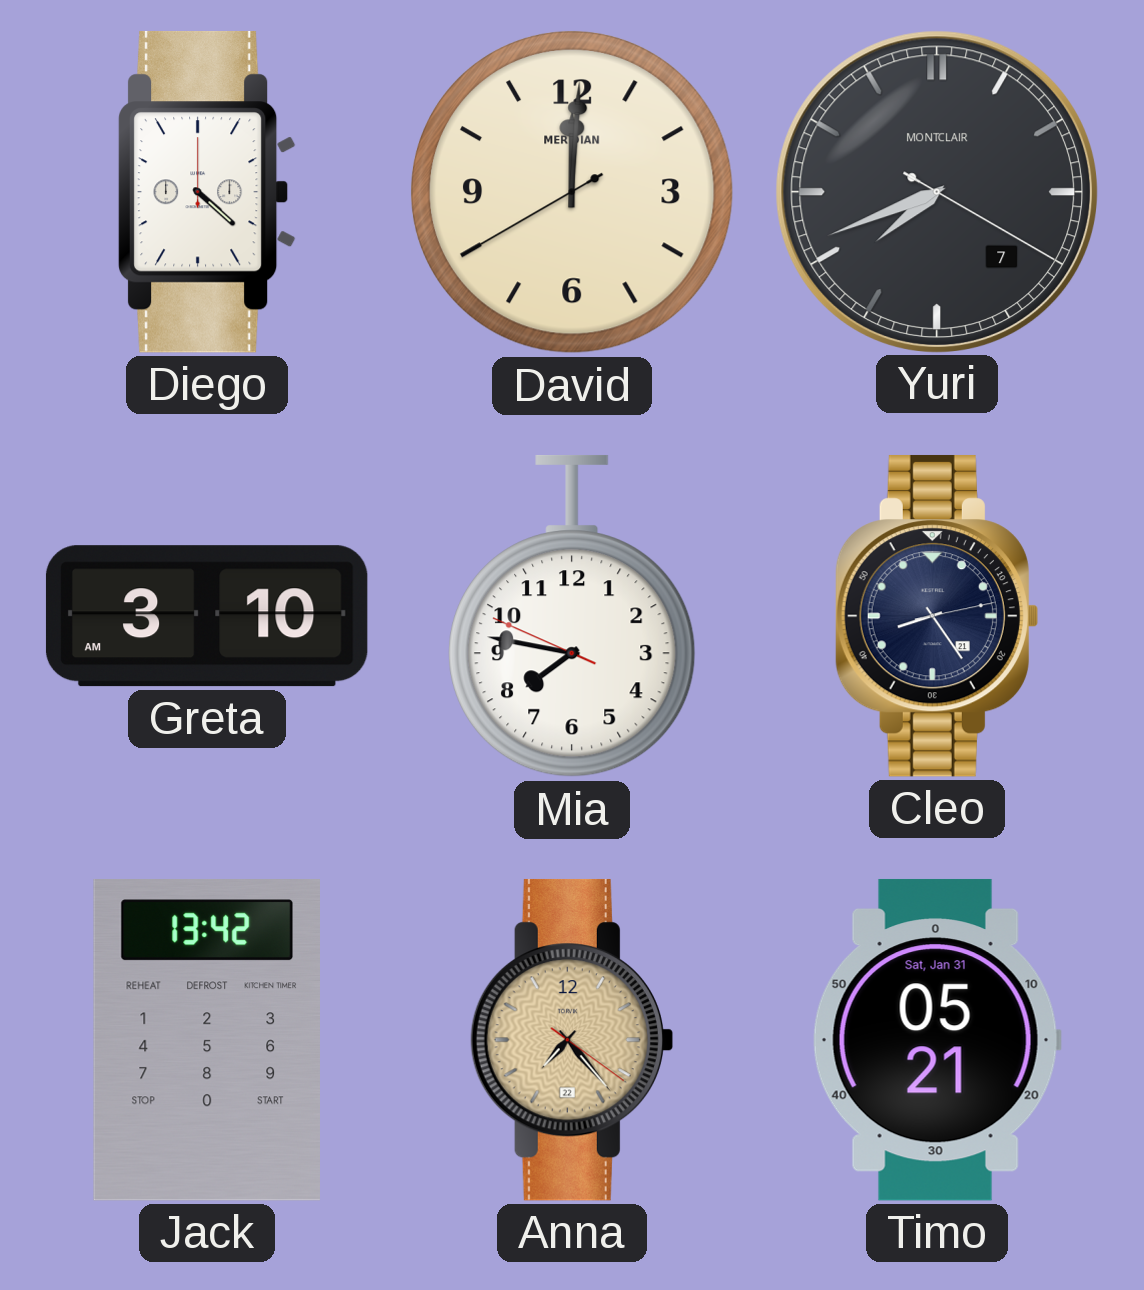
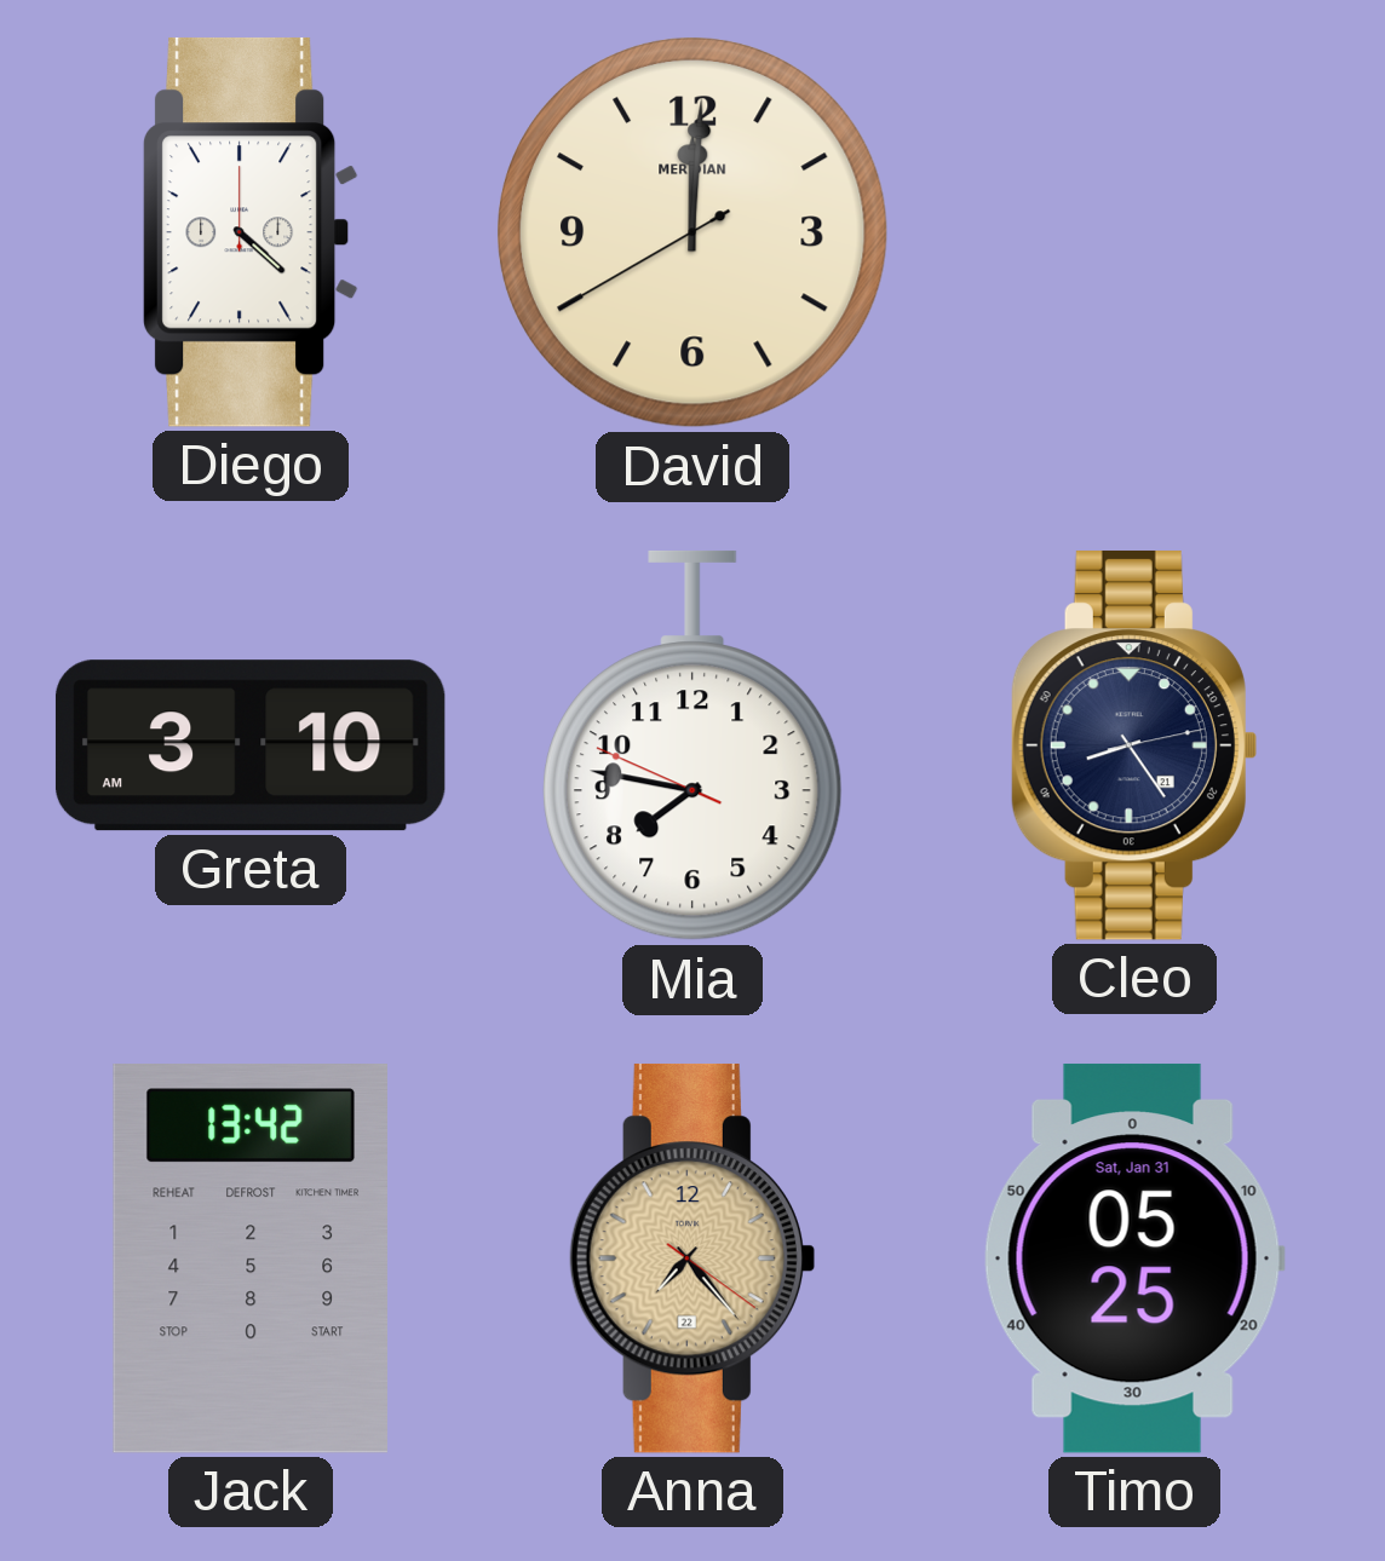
Yuri: 7:41 -> none
Timo: 05:21 -> 05:25
